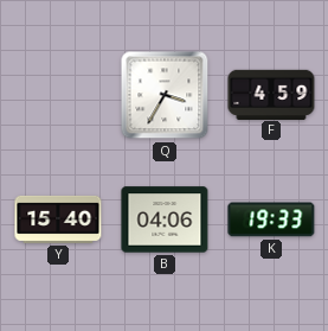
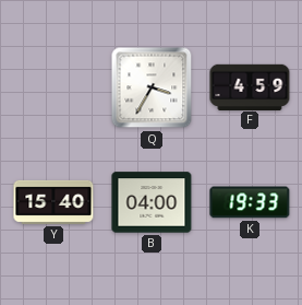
B: 04:06 -> 04:00
